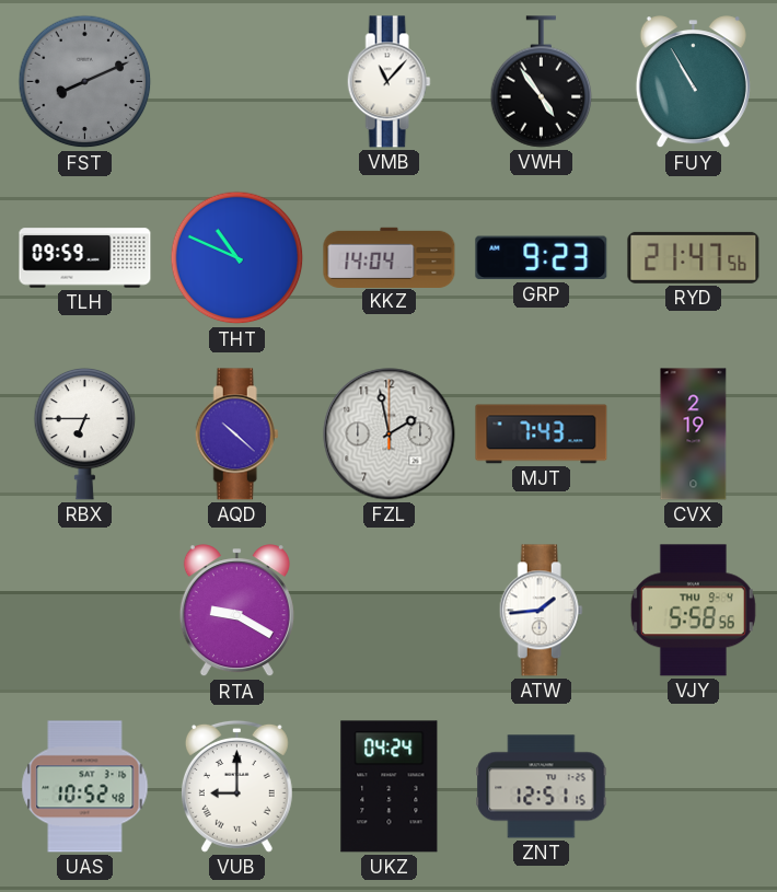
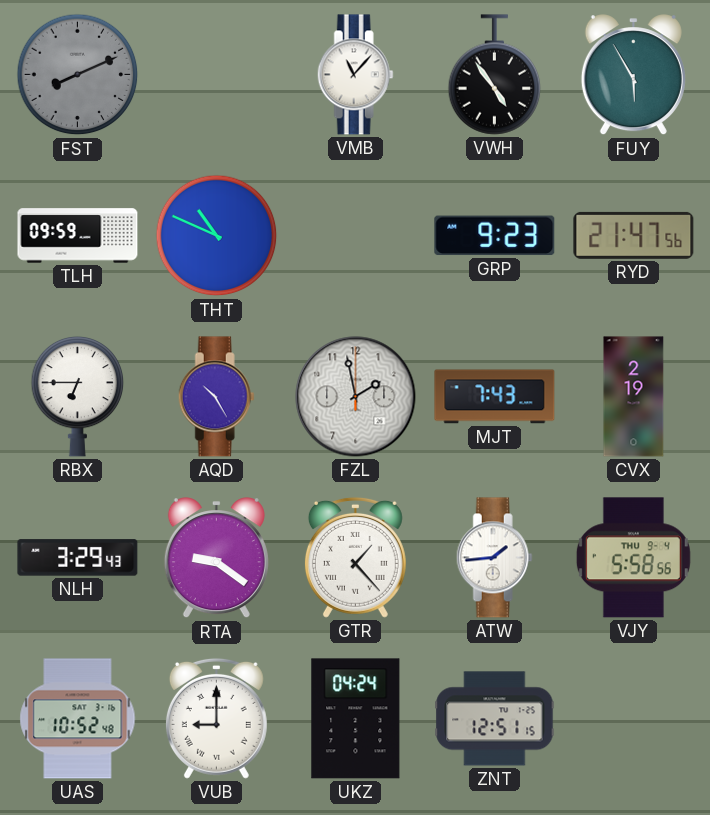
FUY: 10:55 -> 5:55
KKZ: 14:04 -> none
AQD: 10:22 -> 10:25
NLH: none -> 3:29
RTA: 9:20 -> 9:21
GTR: none -> 1:23
